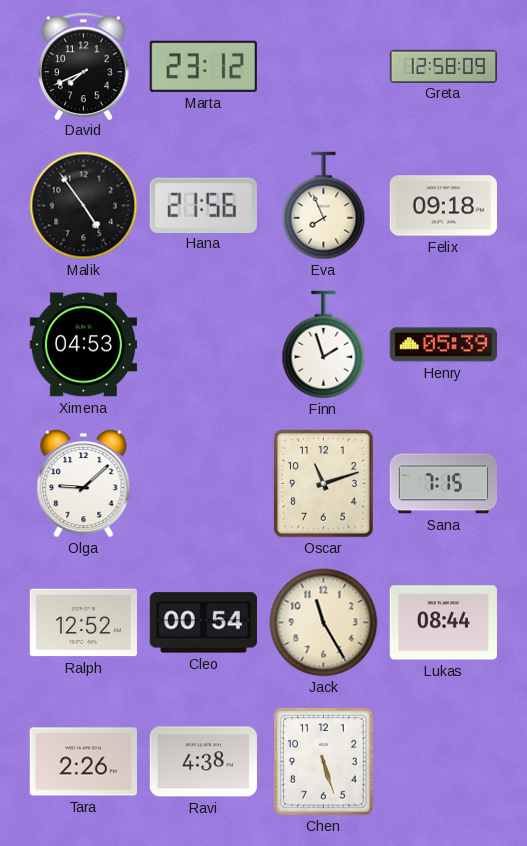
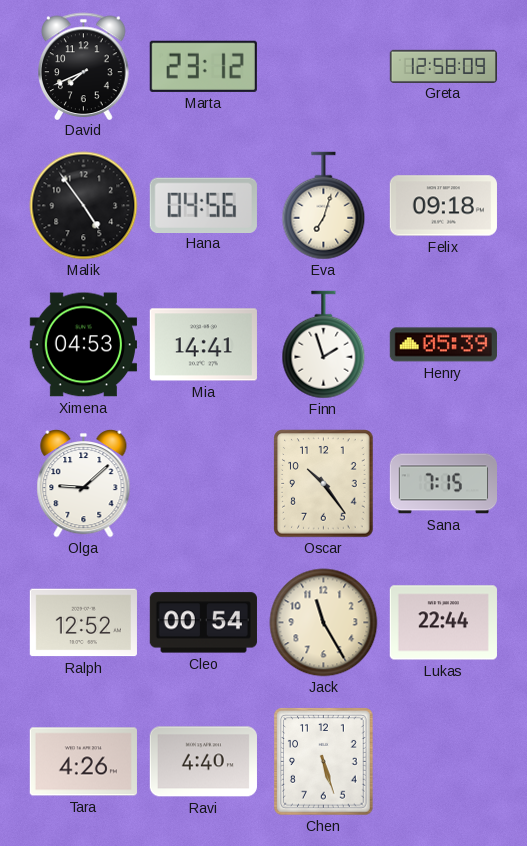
Hana: 21:56 -> 04:56
Eva: 7:56 -> 7:03
Mia: none -> 14:41
Oscar: 11:12 -> 10:24
Lukas: 08:44 -> 22:44
Tara: 2:26 -> 4:26
Ravi: 4:38 -> 4:40
